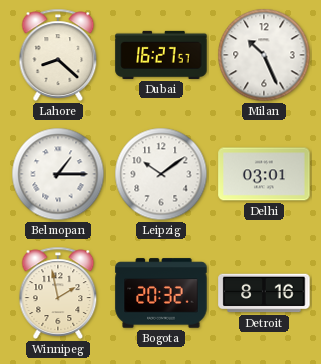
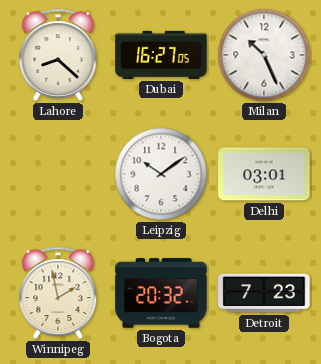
Dubai: 16:27:57 -> 16:27:05
Belmopan: 1:15 -> none
Detroit: 8:16 -> 7:23
